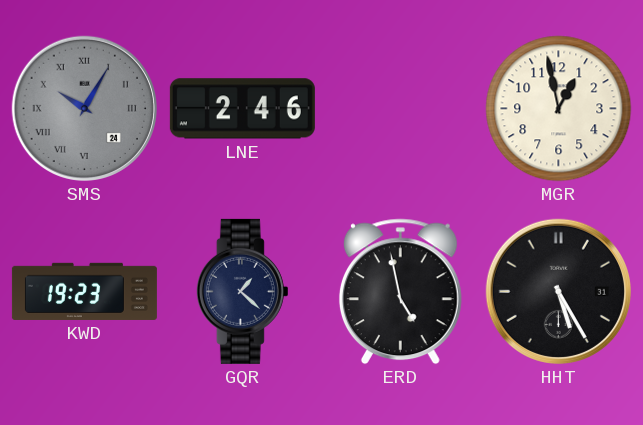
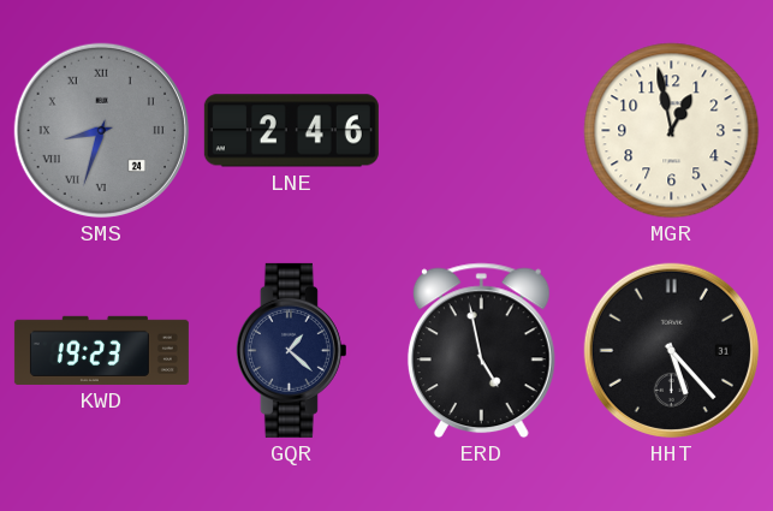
SMS: 10:05 -> 8:33
HHT: 5:25 -> 5:23
